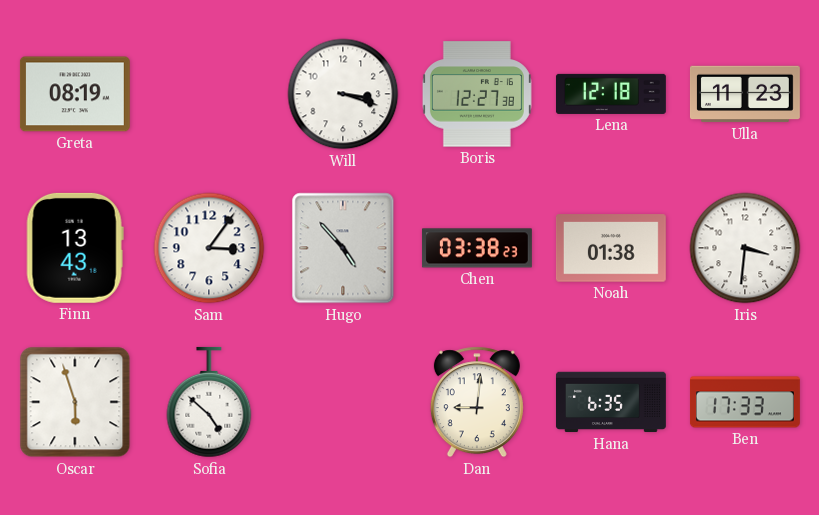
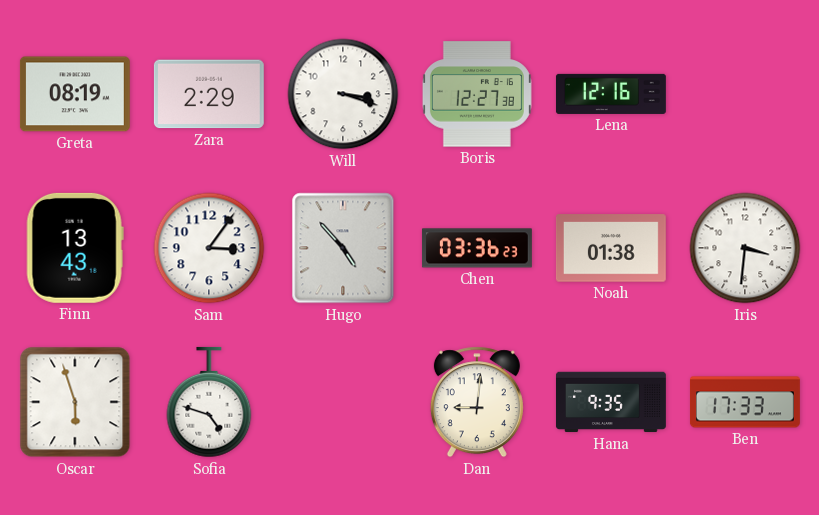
Zara: none -> 2:29
Lena: 12:18 -> 12:16
Ulla: 11:23 -> none
Chen: 03:38 -> 03:36
Sofia: 4:52 -> 4:48
Hana: 6:35 -> 9:35
